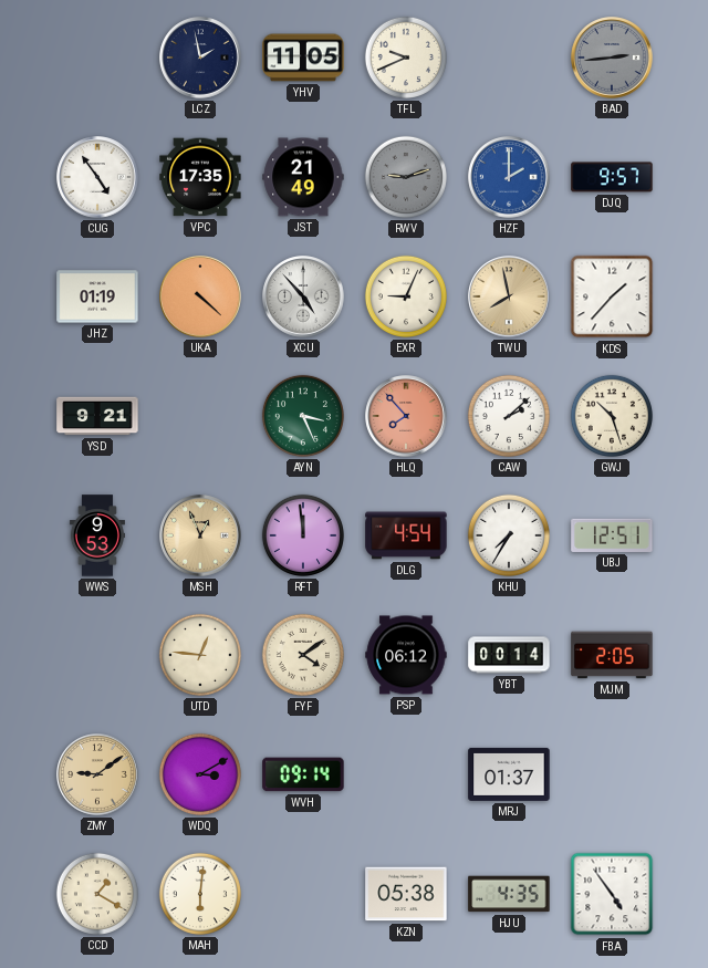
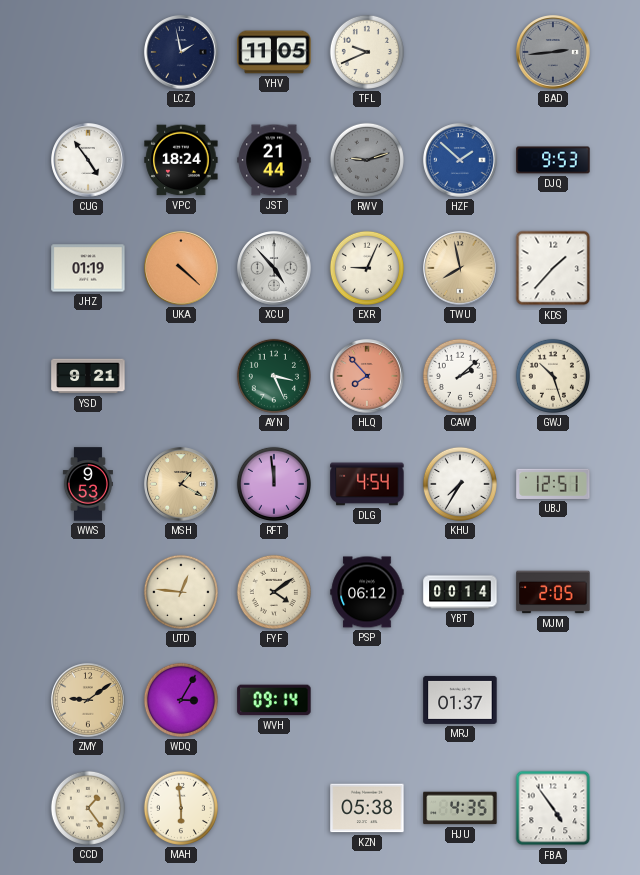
VPC: 17:35 -> 18:24
JST: 21:49 -> 21:44
HZF: 2:00 -> 1:52
DJQ: 9:57 -> 9:53
MSH: 12:56 -> 1:20
WDQ: 3:10 -> 3:05
CCD: 1:20 -> 1:24
MAH: 6:01 -> 5:59
